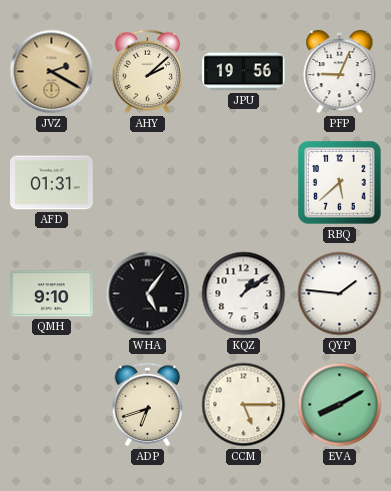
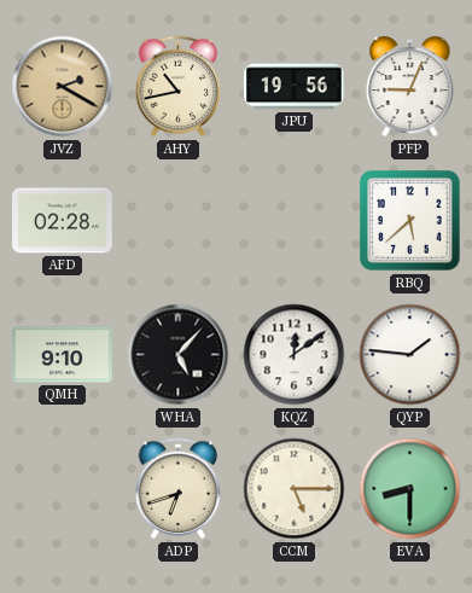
AHY: 2:08 -> 10:43
AFD: 01:31 -> 02:28
WHA: 5:06 -> 5:07
KQZ: 1:09 -> 12:09
EVA: 8:10 -> 8:30
